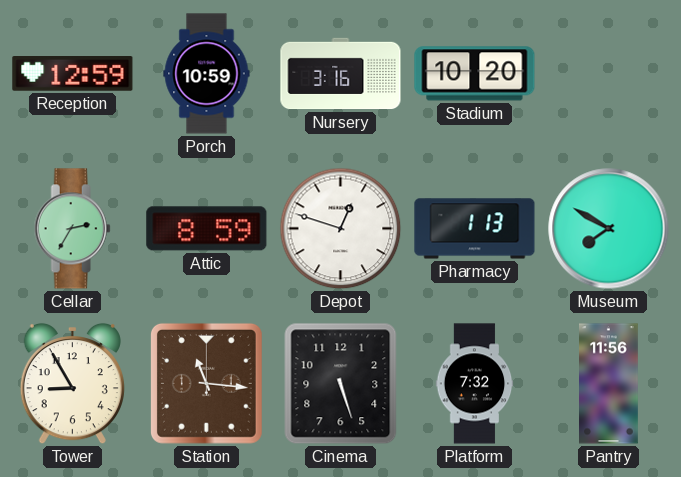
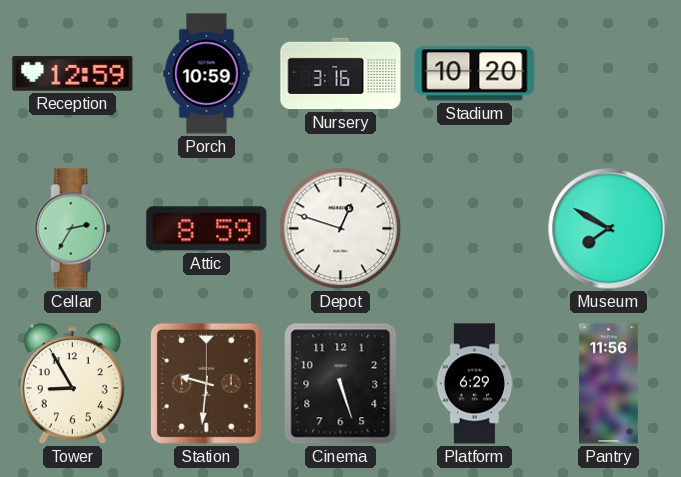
Pharmacy: 1:13 -> none
Station: 11:16 -> 9:31
Platform: 7:32 -> 6:29
